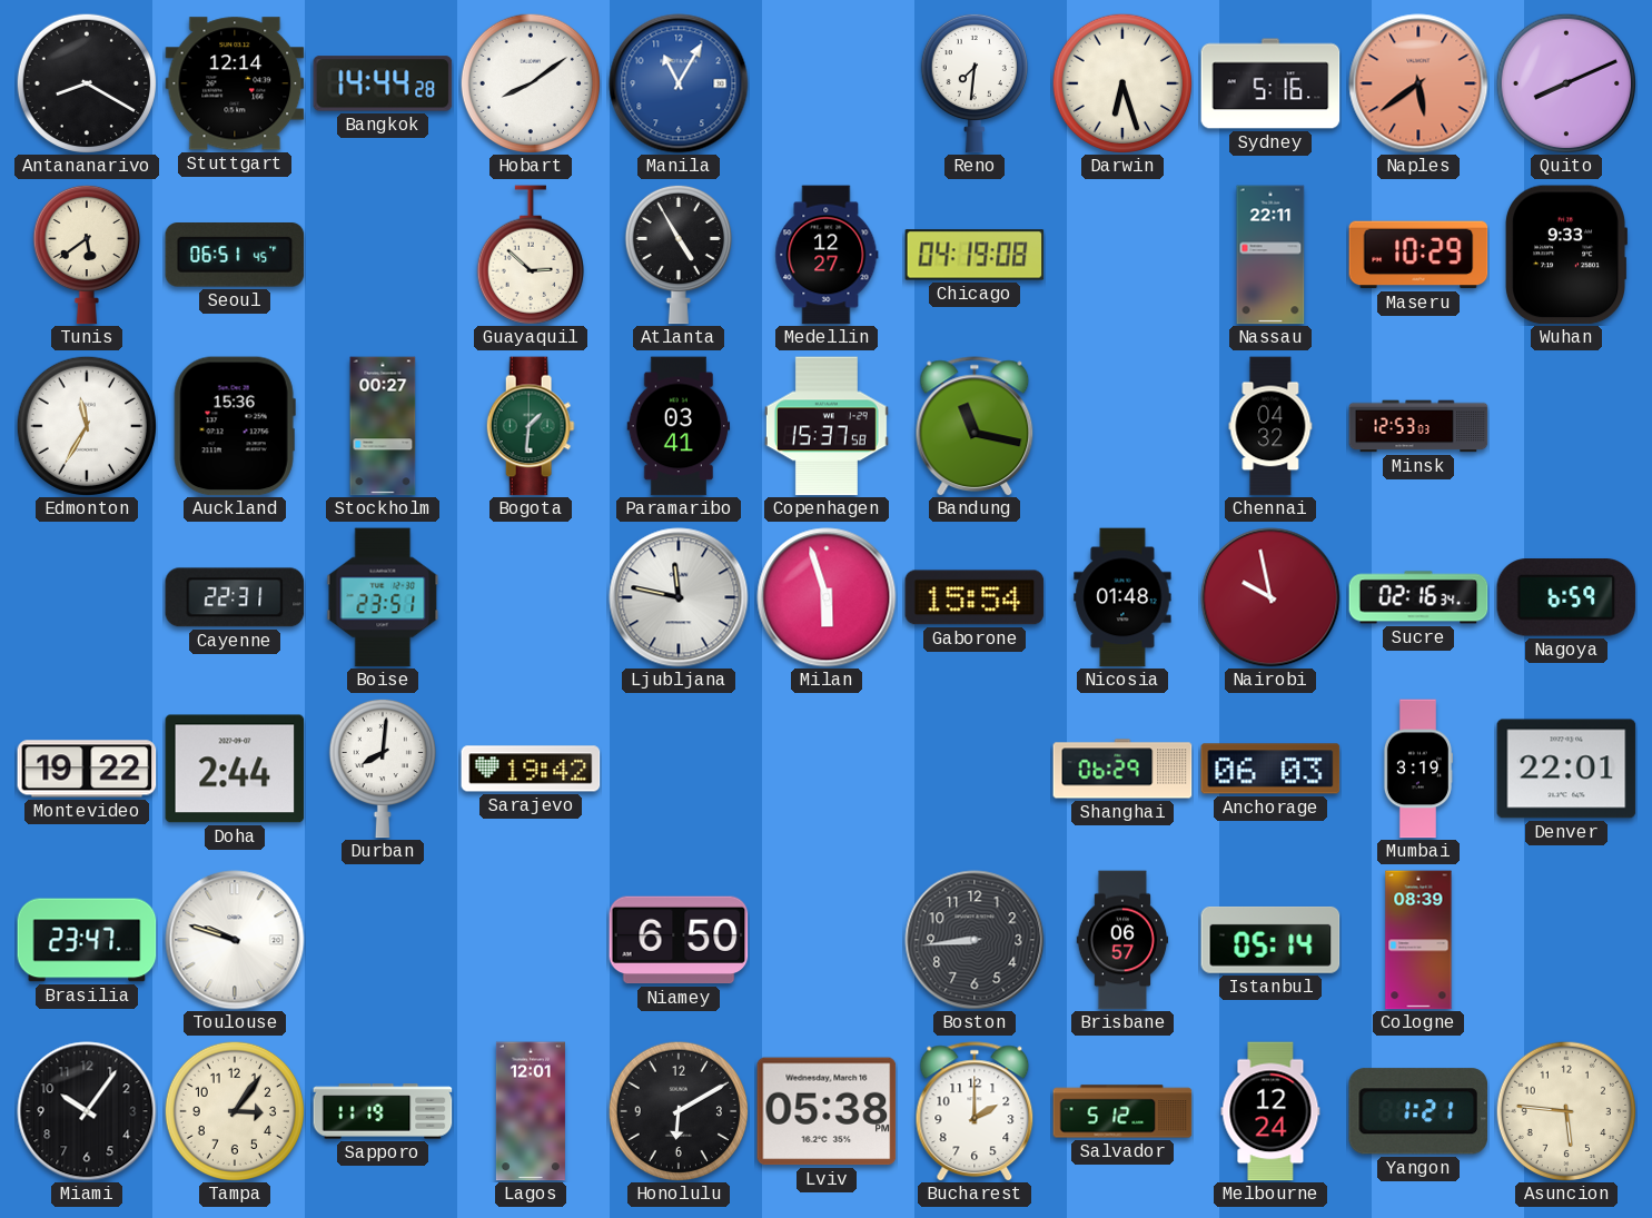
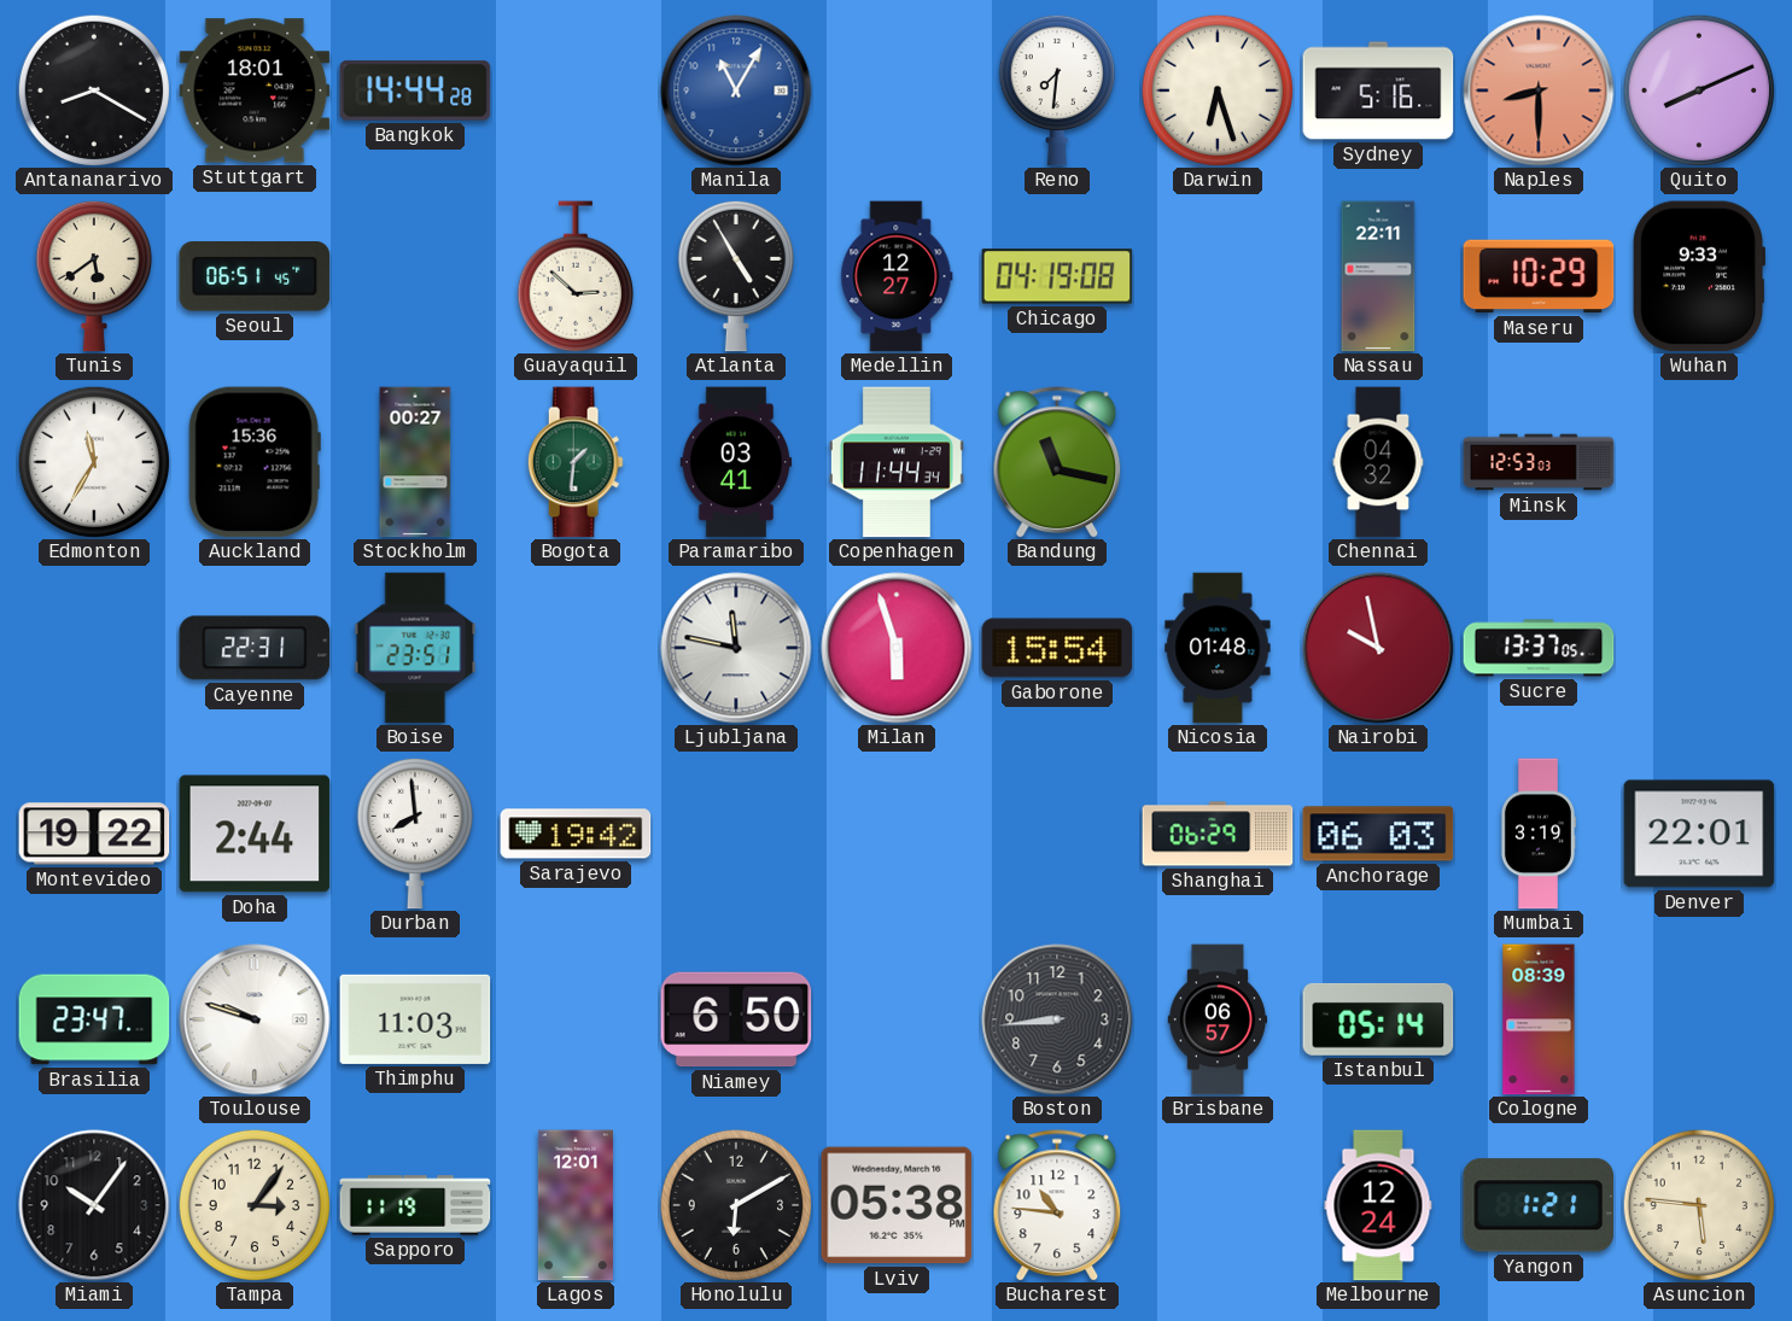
Stuttgart: 12:14 -> 18:01
Hobart: 8:09 -> none
Naples: 5:39 -> 8:30
Copenhagen: 15:37 -> 11:44
Sucre: 02:16 -> 13:37
Nagoya: 6:59 -> none
Durban: 8:01 -> 7:59
Thimphu: none -> 11:03
Bucharest: 2:00 -> 10:46
Salvador: 5:12 -> none
